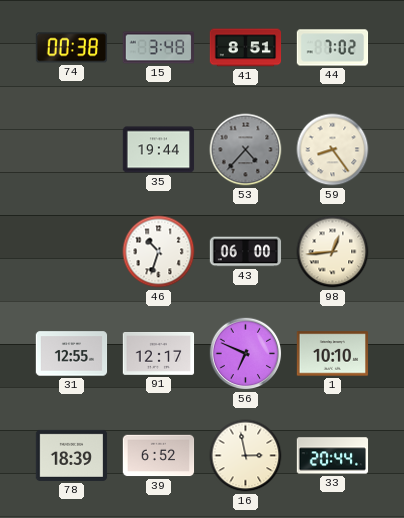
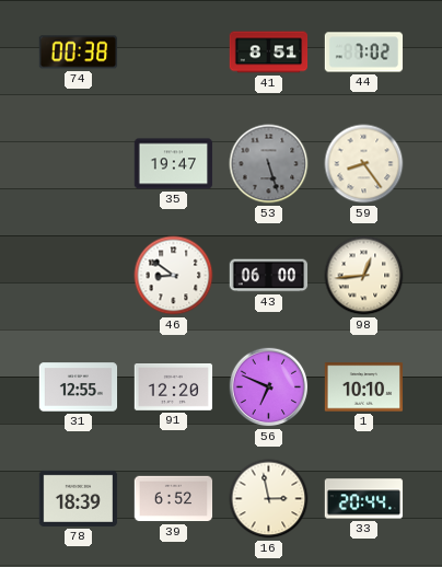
15: 3:48 -> none
35: 19:44 -> 19:47
53: 4:37 -> 5:27
46: 10:33 -> 8:51
91: 12:17 -> 12:20
